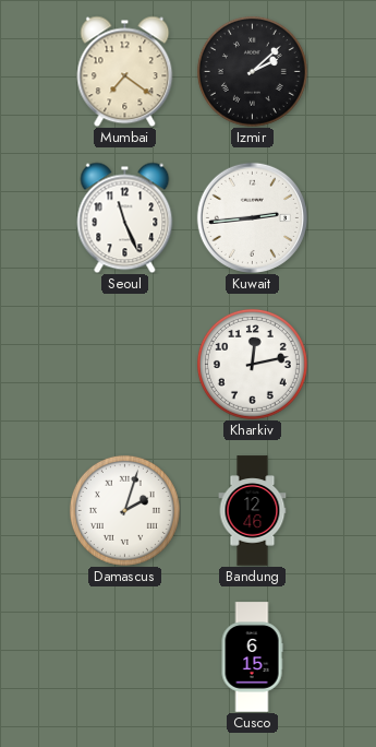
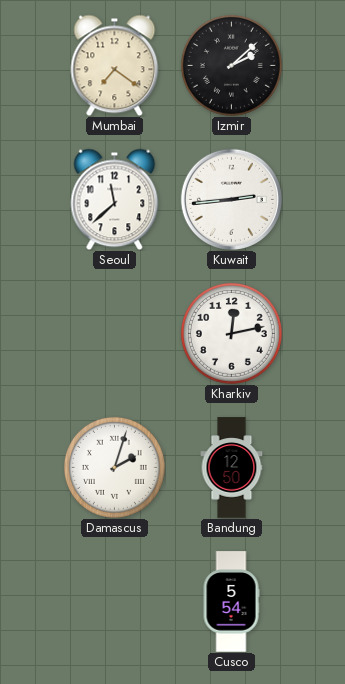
Seoul: 11:26 -> 11:38
Bandung: 12:46 -> 12:50
Cusco: 6:15 -> 5:54
